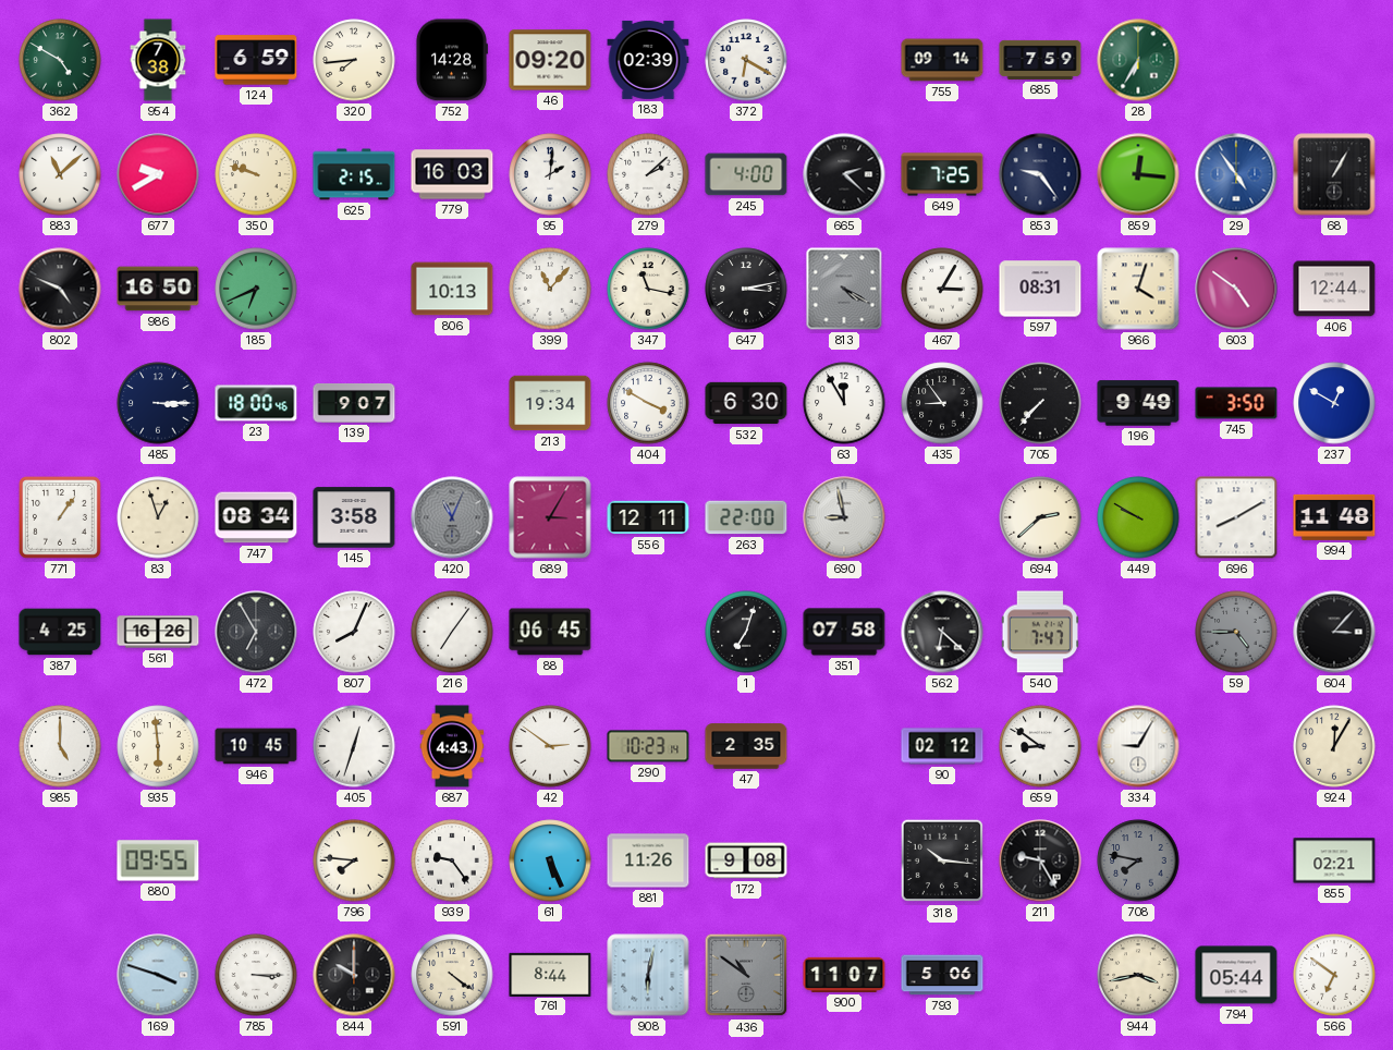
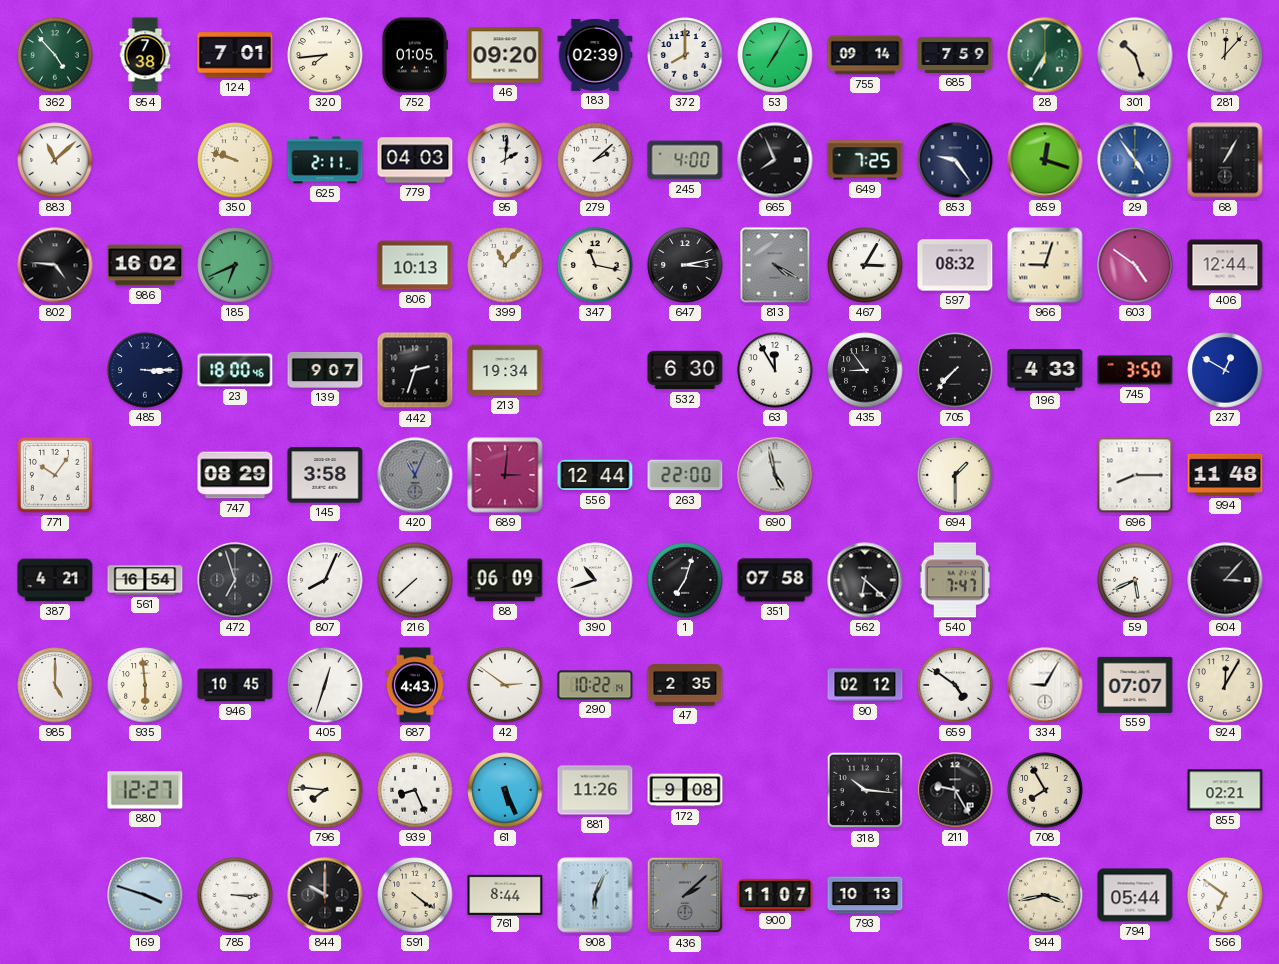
362: 4:50 -> 4:53
124: 6:59 -> 7:01
752: 14:28 -> 01:05
372: 6:20 -> 8:00
53: none -> 7:05
301: none -> 10:27
281: none -> 12:07
677: 9:40 -> none
625: 2:15 -> 2:11
779: 16:03 -> 04:03
665: 2:22 -> 7:56
859: 12:16 -> 12:18
802: 4:49 -> 4:46
986: 16:50 -> 16:02
597: 08:31 -> 08:32
966: 4:03 -> 9:03
442: none -> 2:33
404: 3:50 -> none
196: 9:49 -> 4:33
771: 1:06 -> 10:06
83: 12:57 -> none
747: 08:34 -> 08:29
689: 3:05 -> 3:01
556: 12:11 -> 12:44
690: 8:58 -> 4:58
694: 2:38 -> 1:30
449: 9:50 -> none
696: 8:10 -> 8:15
387: 4:25 -> 4:21
561: 16:26 -> 16:54
472: 6:55 -> 6:57
216: 7:06 -> 7:38
88: 06:45 -> 06:09
390: none -> 10:42
59: 4:45 -> 5:41
59 dial: grey -> white
290: 10:23 -> 10:22
659: 8:51 -> 4:51
559: none -> 07:07
880: 09:55 -> 12:27
939: 9:24 -> 8:26
708: 7:47 -> 7:55
708 dial: grey -> cream
908: 6:02 -> 6:04
436: 10:51 -> 2:08
793: 5:06 -> 10:13
